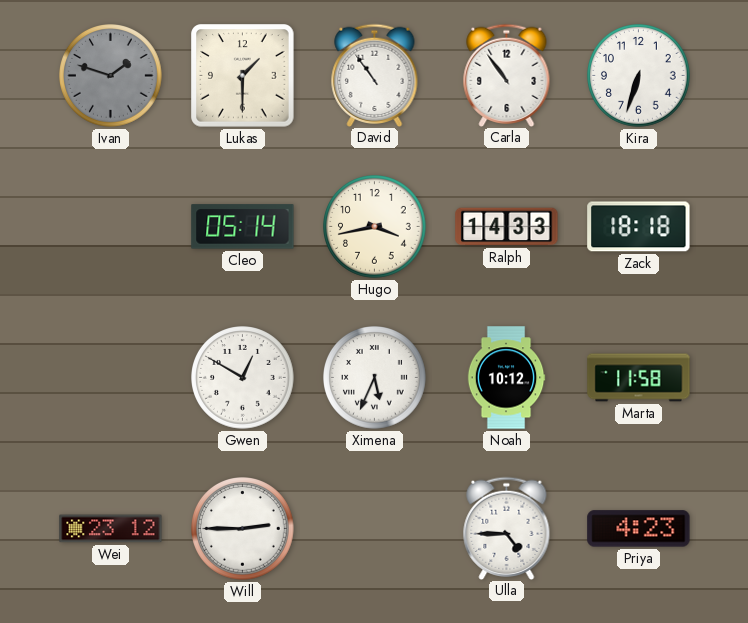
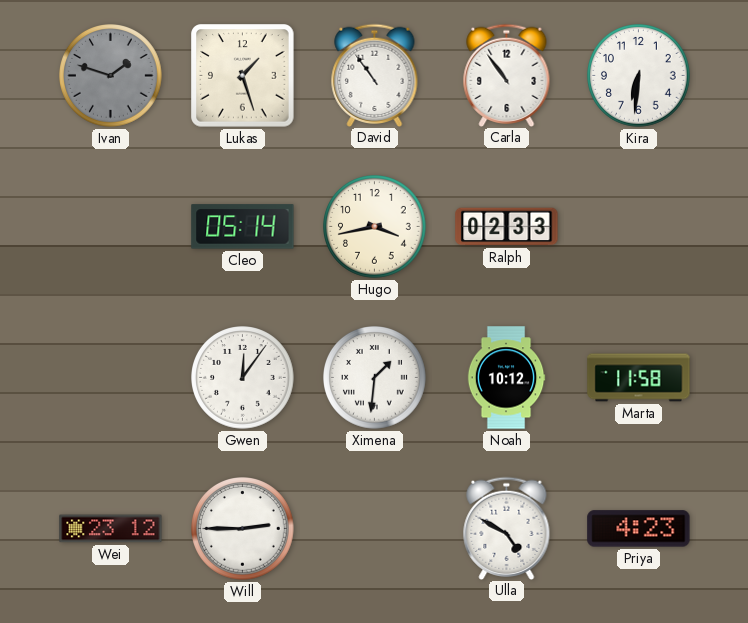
Lukas: 1:30 -> 1:27
Kira: 6:33 -> 6:31
Ralph: 14:33 -> 02:33
Zack: 18:18 -> none
Gwen: 12:50 -> 12:06
Ximena: 5:34 -> 1:31
Ulla: 4:45 -> 4:50
